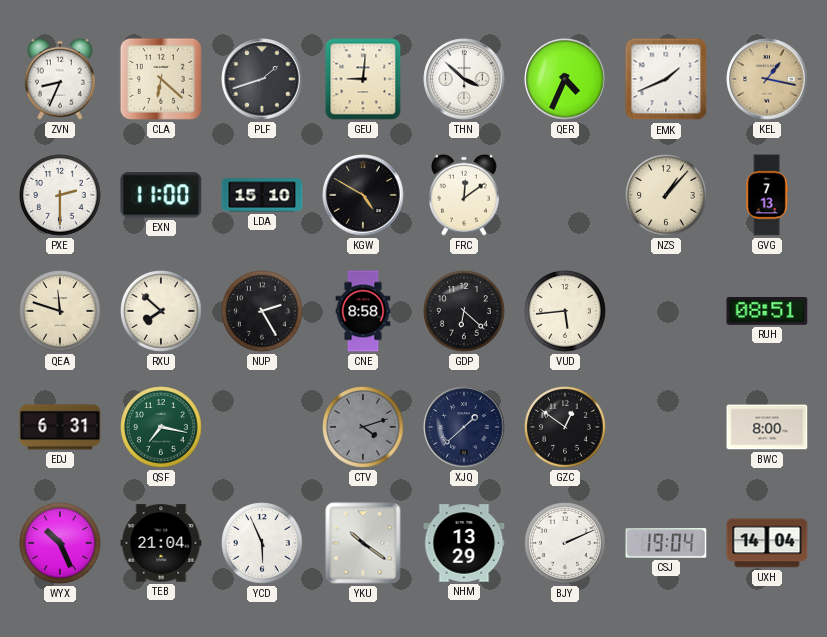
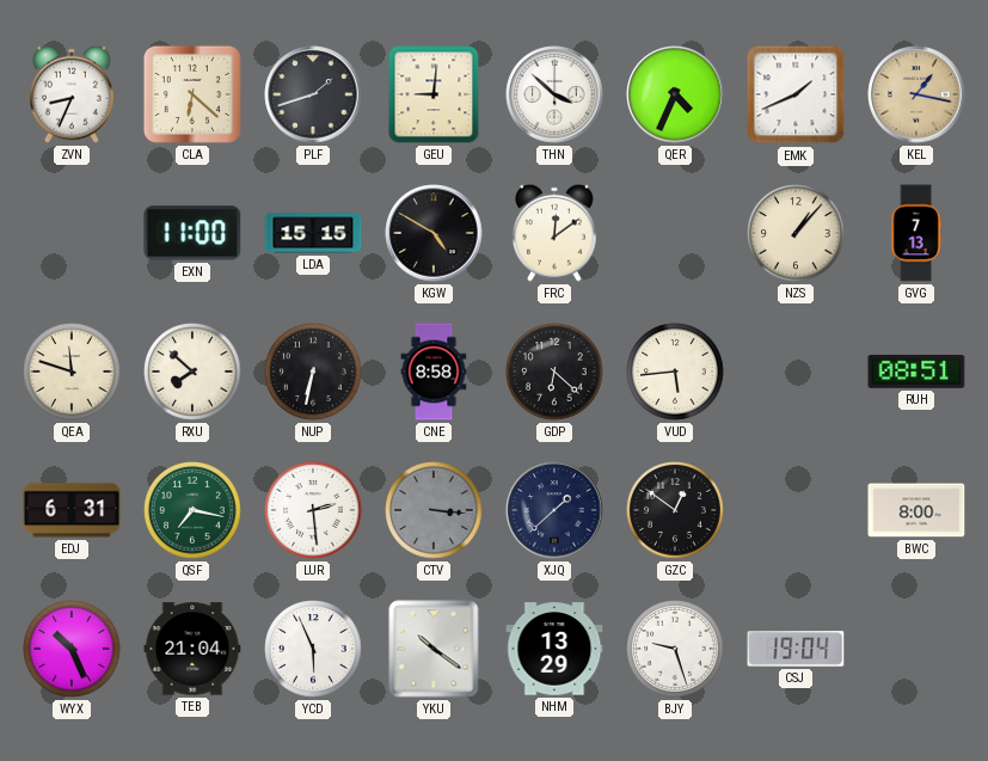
PXE: 2:30 -> none
LDA: 15:10 -> 15:15
NUP: 2:25 -> 6:32
LUR: none -> 2:29
CTV: 4:12 -> 3:16
BJY: 2:11 -> 9:27
UXH: 14:04 -> none
